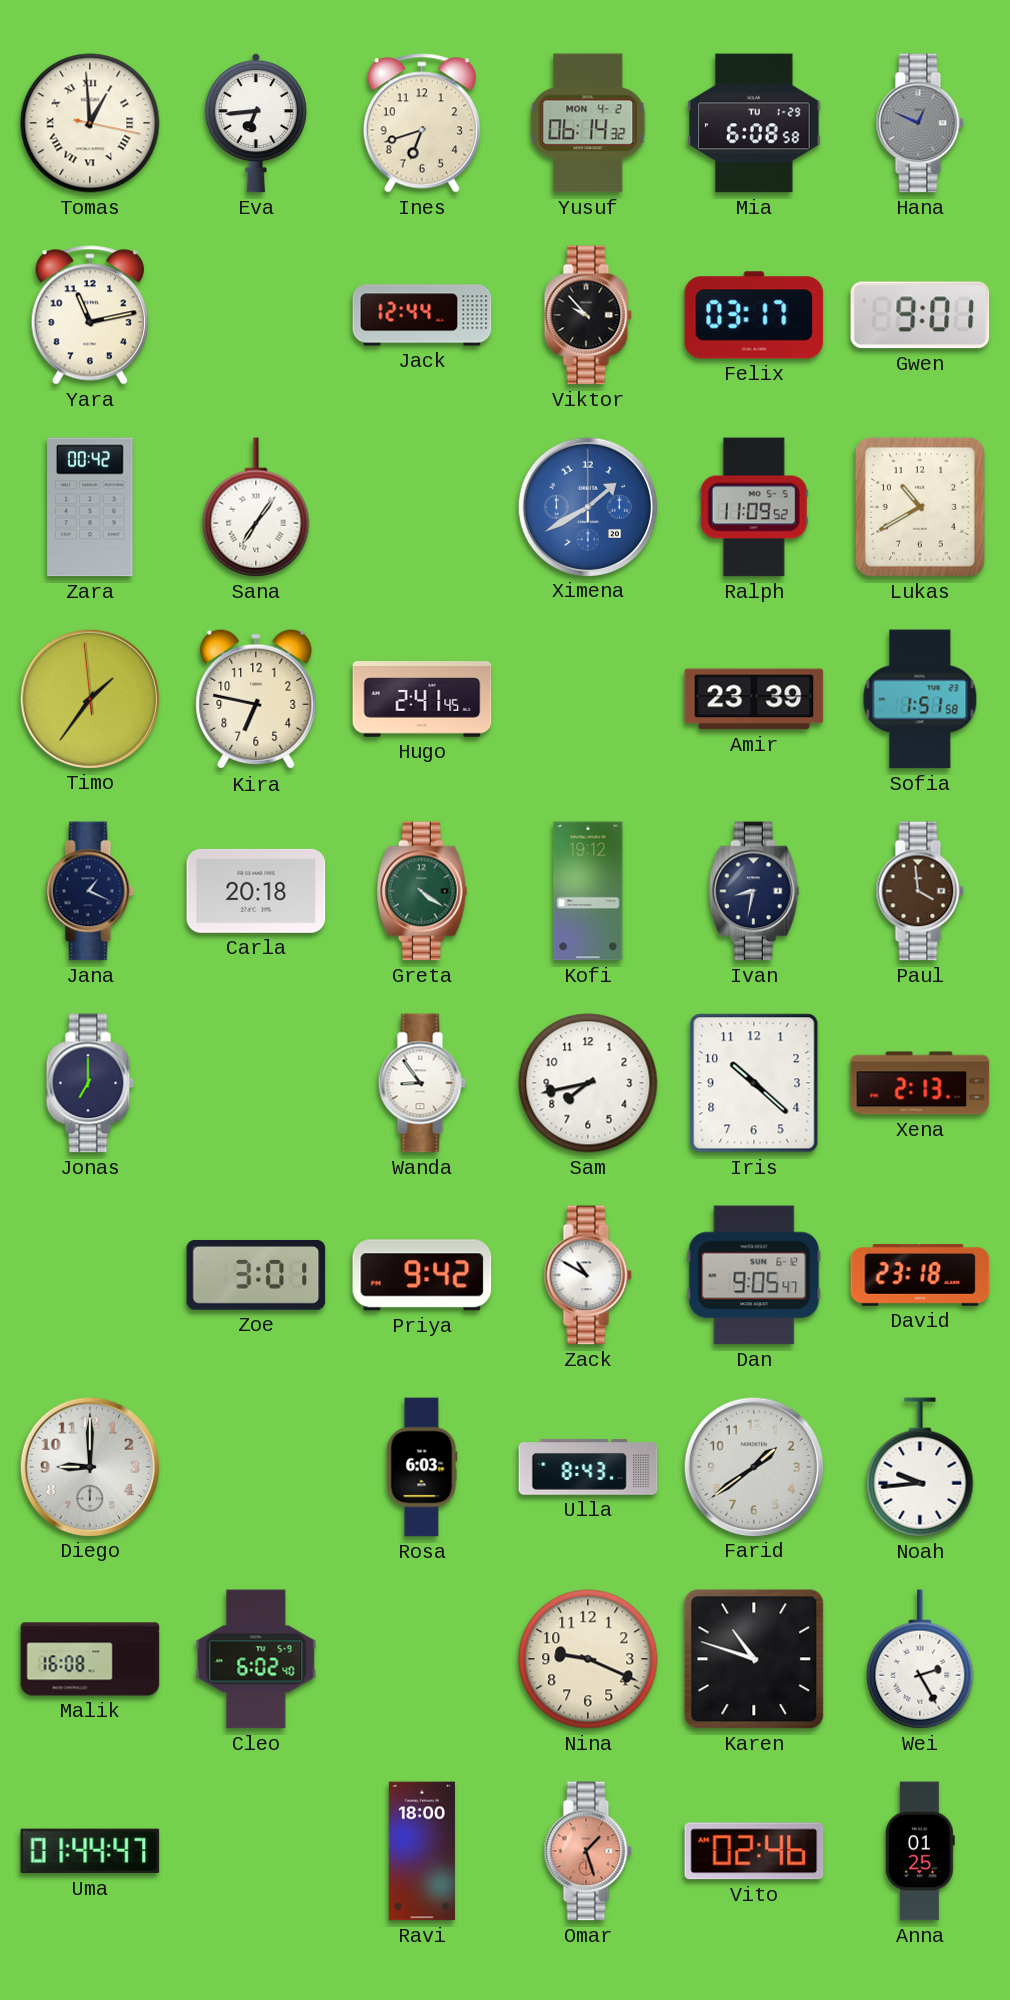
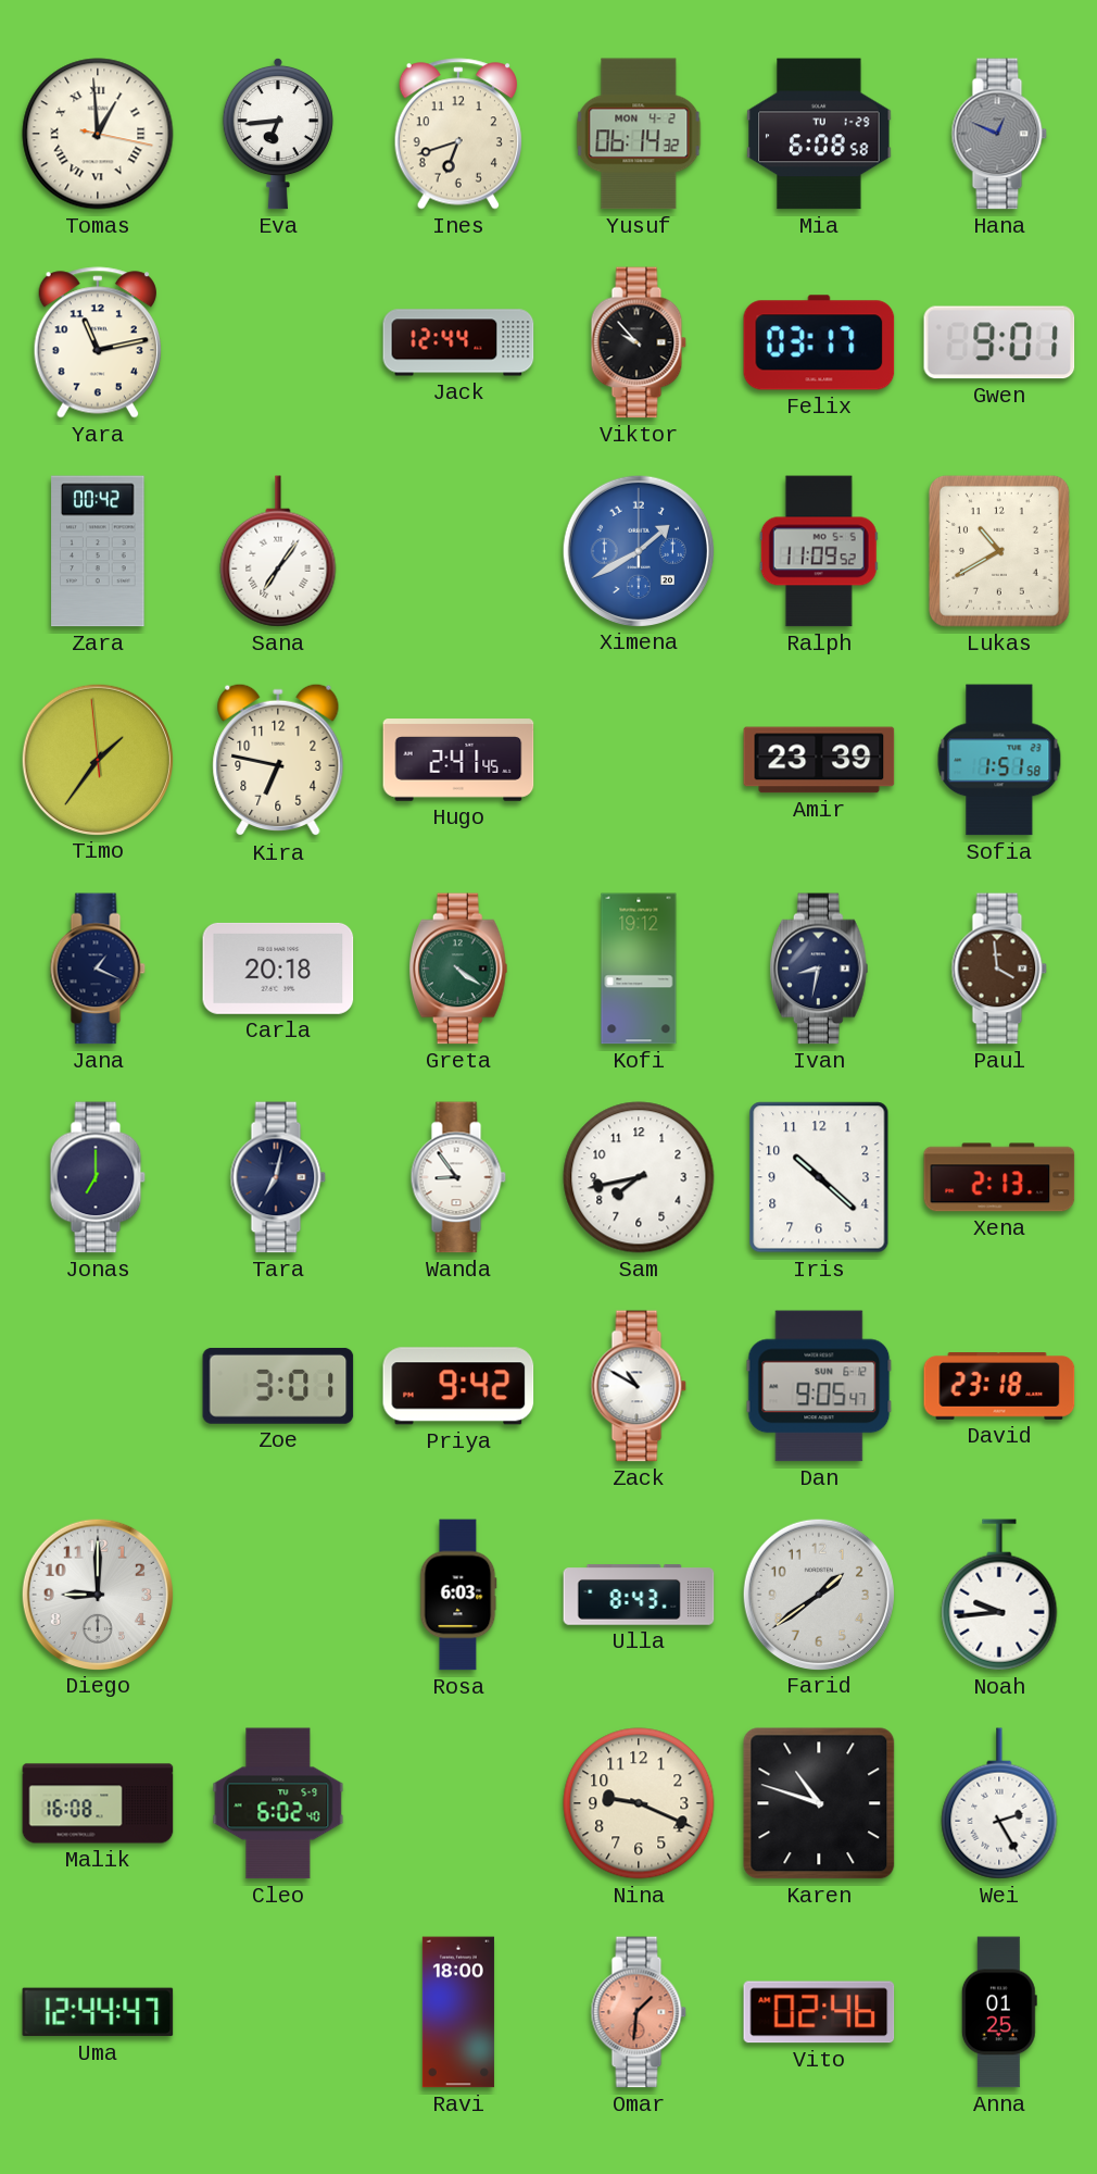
Tara: none -> 7:02
Uma: 01:44 -> 12:44
Omar: 1:27 -> 1:31
